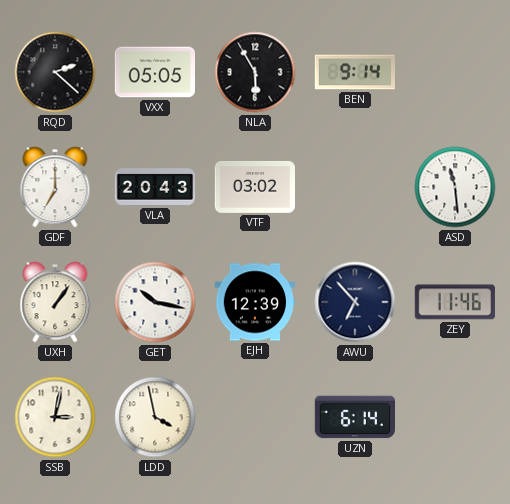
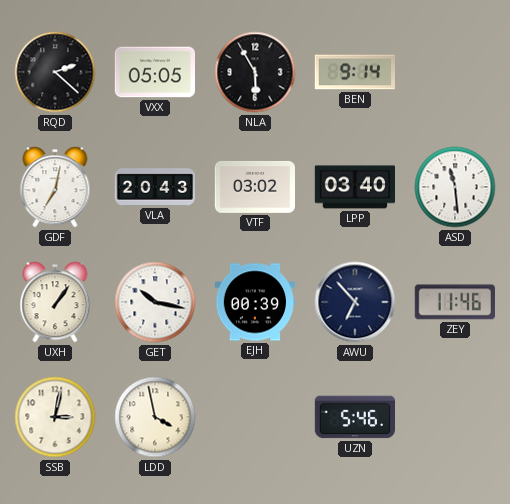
GDF: 7:00 -> 7:02
LPP: none -> 03:40
EJH: 12:39 -> 00:39
UZN: 6:14 -> 5:46
